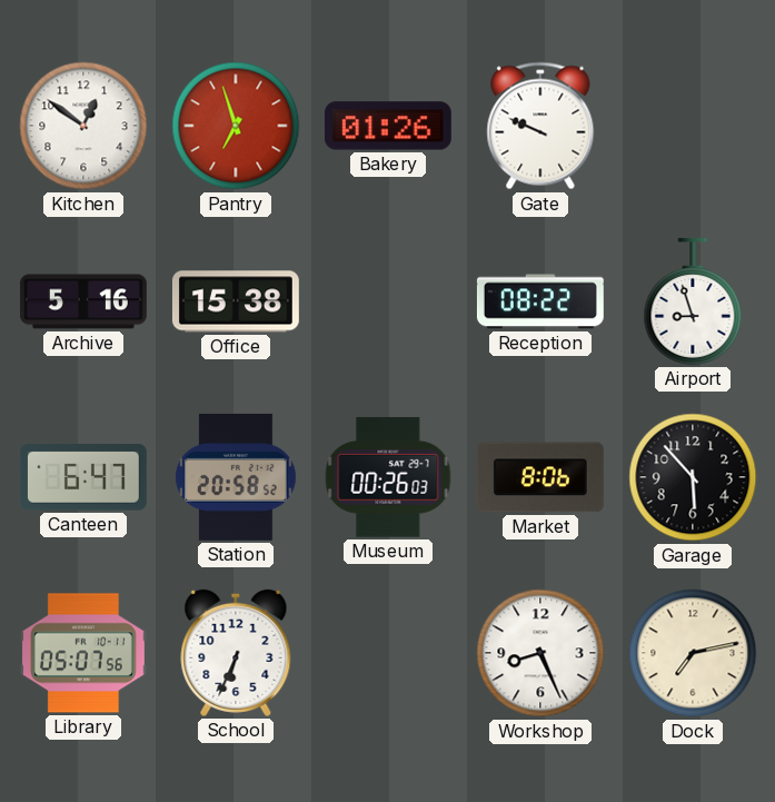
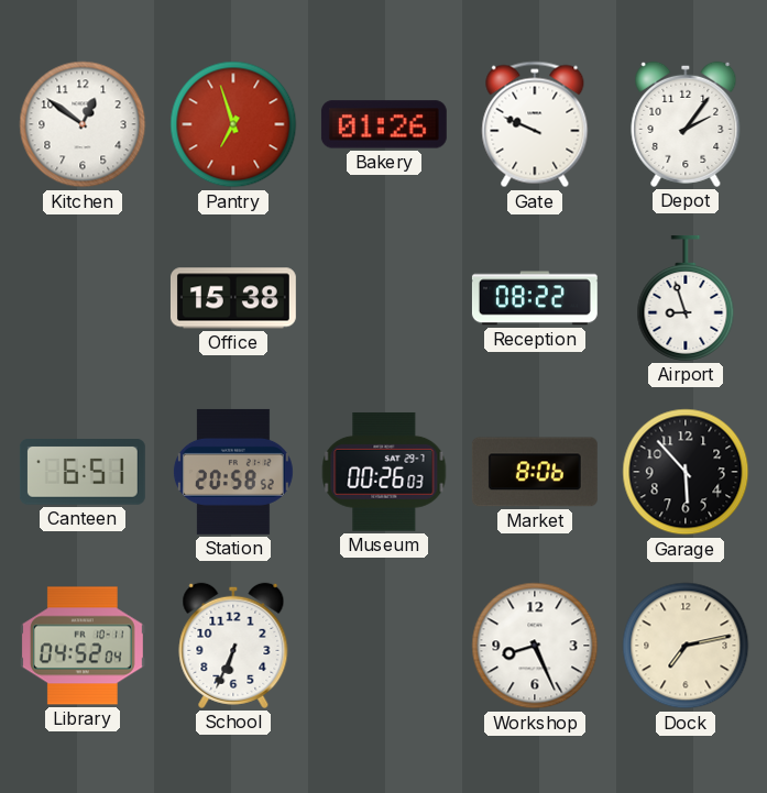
Depot: none -> 2:06
Archive: 5:16 -> none
Canteen: 6:47 -> 6:51
Library: 05:07 -> 04:52
